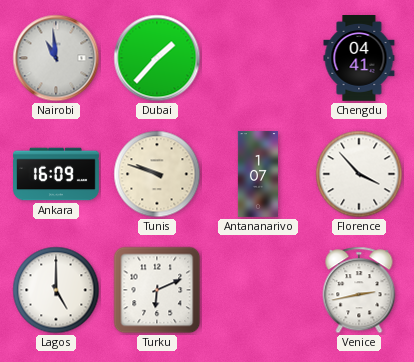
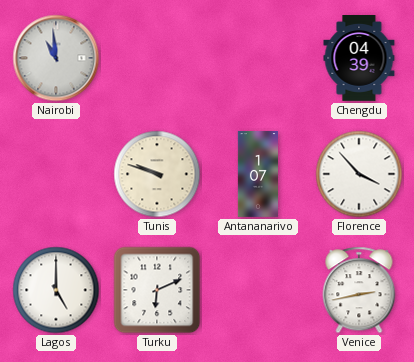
Dubai: 1:37 -> none
Chengdu: 04:41 -> 04:39
Ankara: 16:09 -> none
